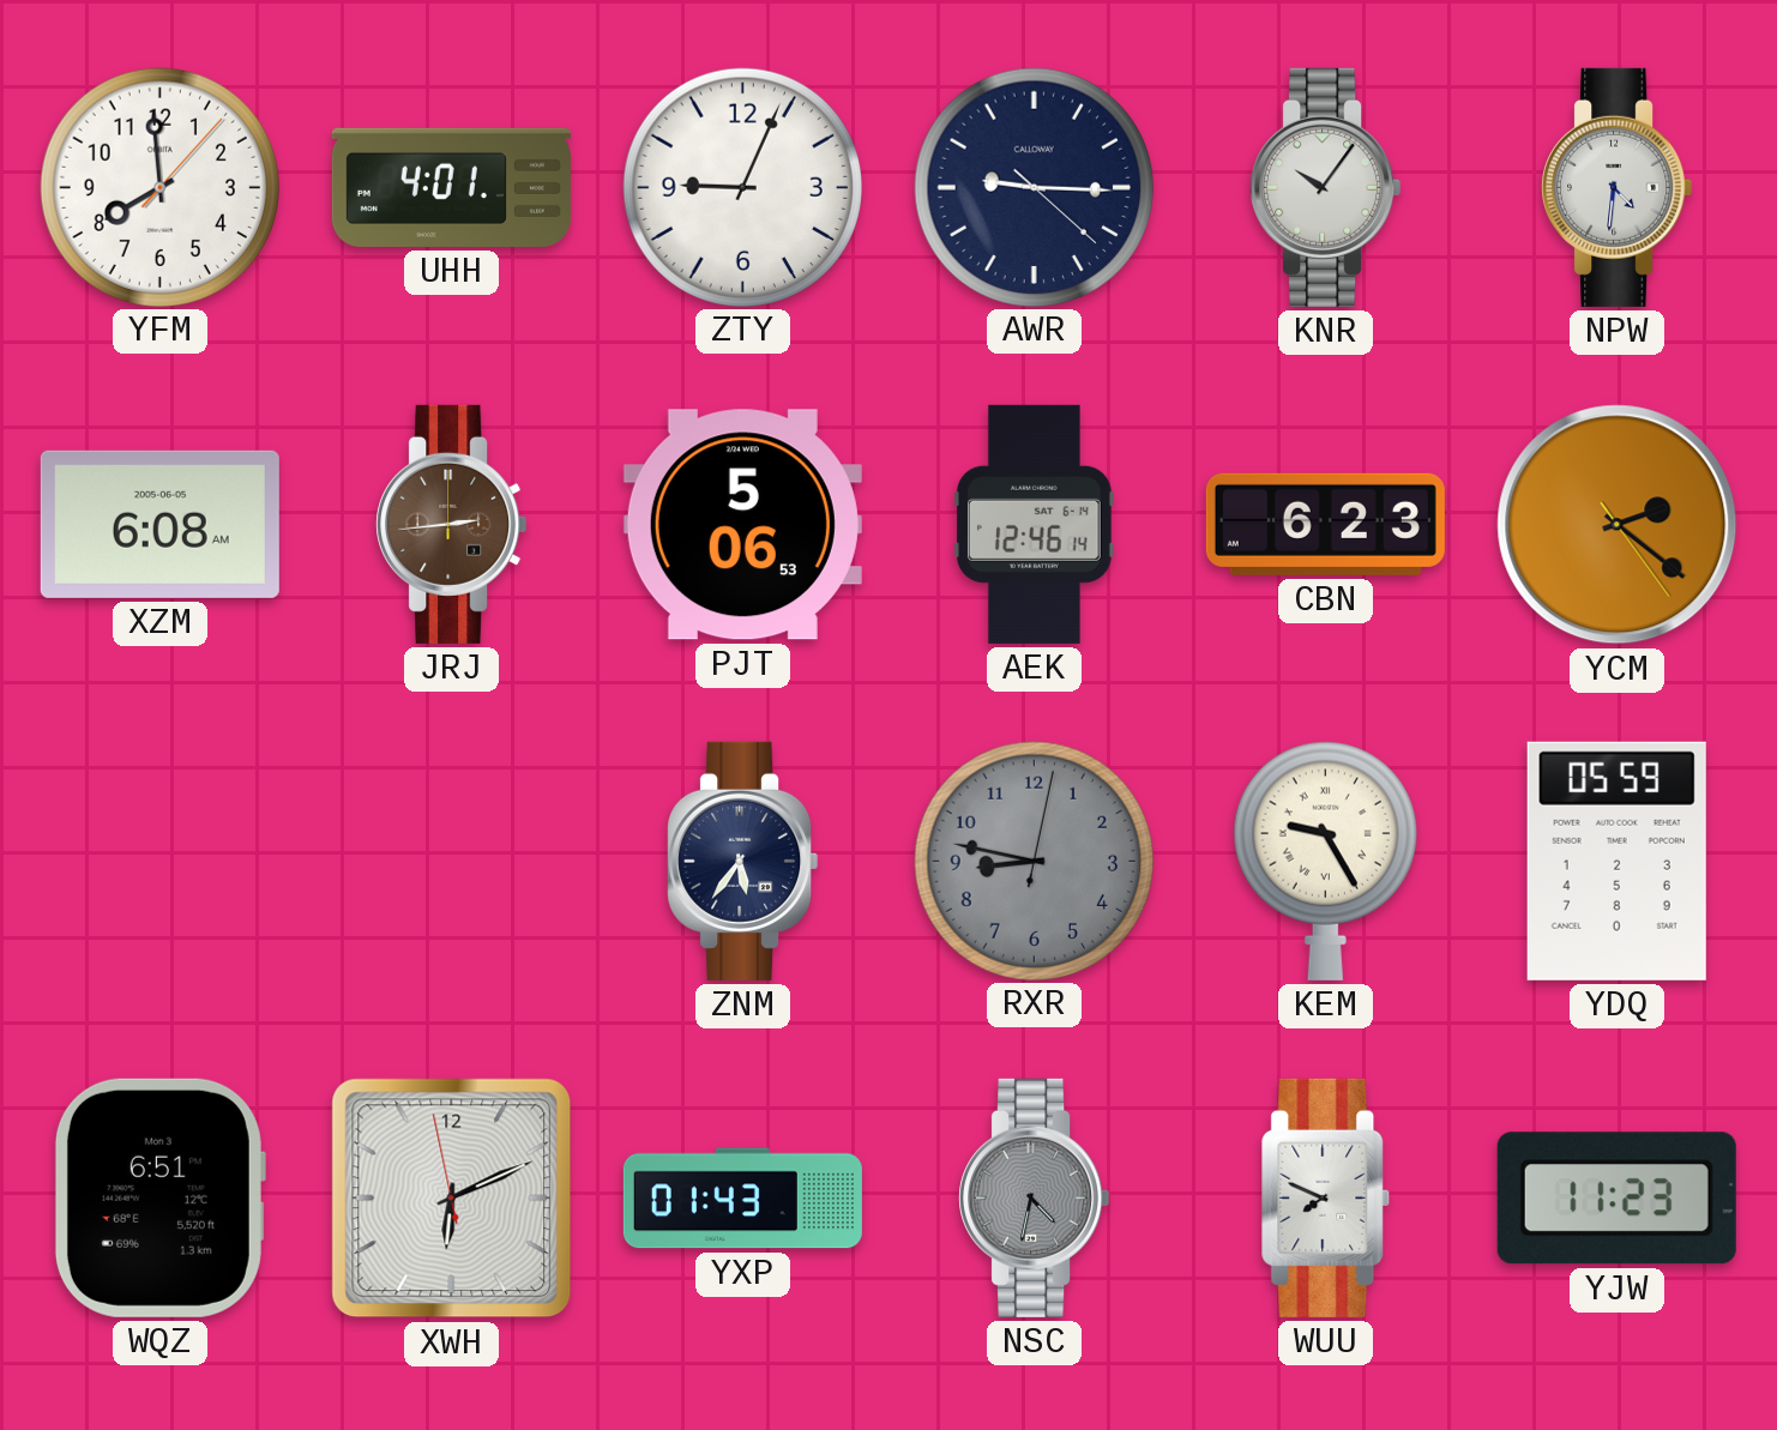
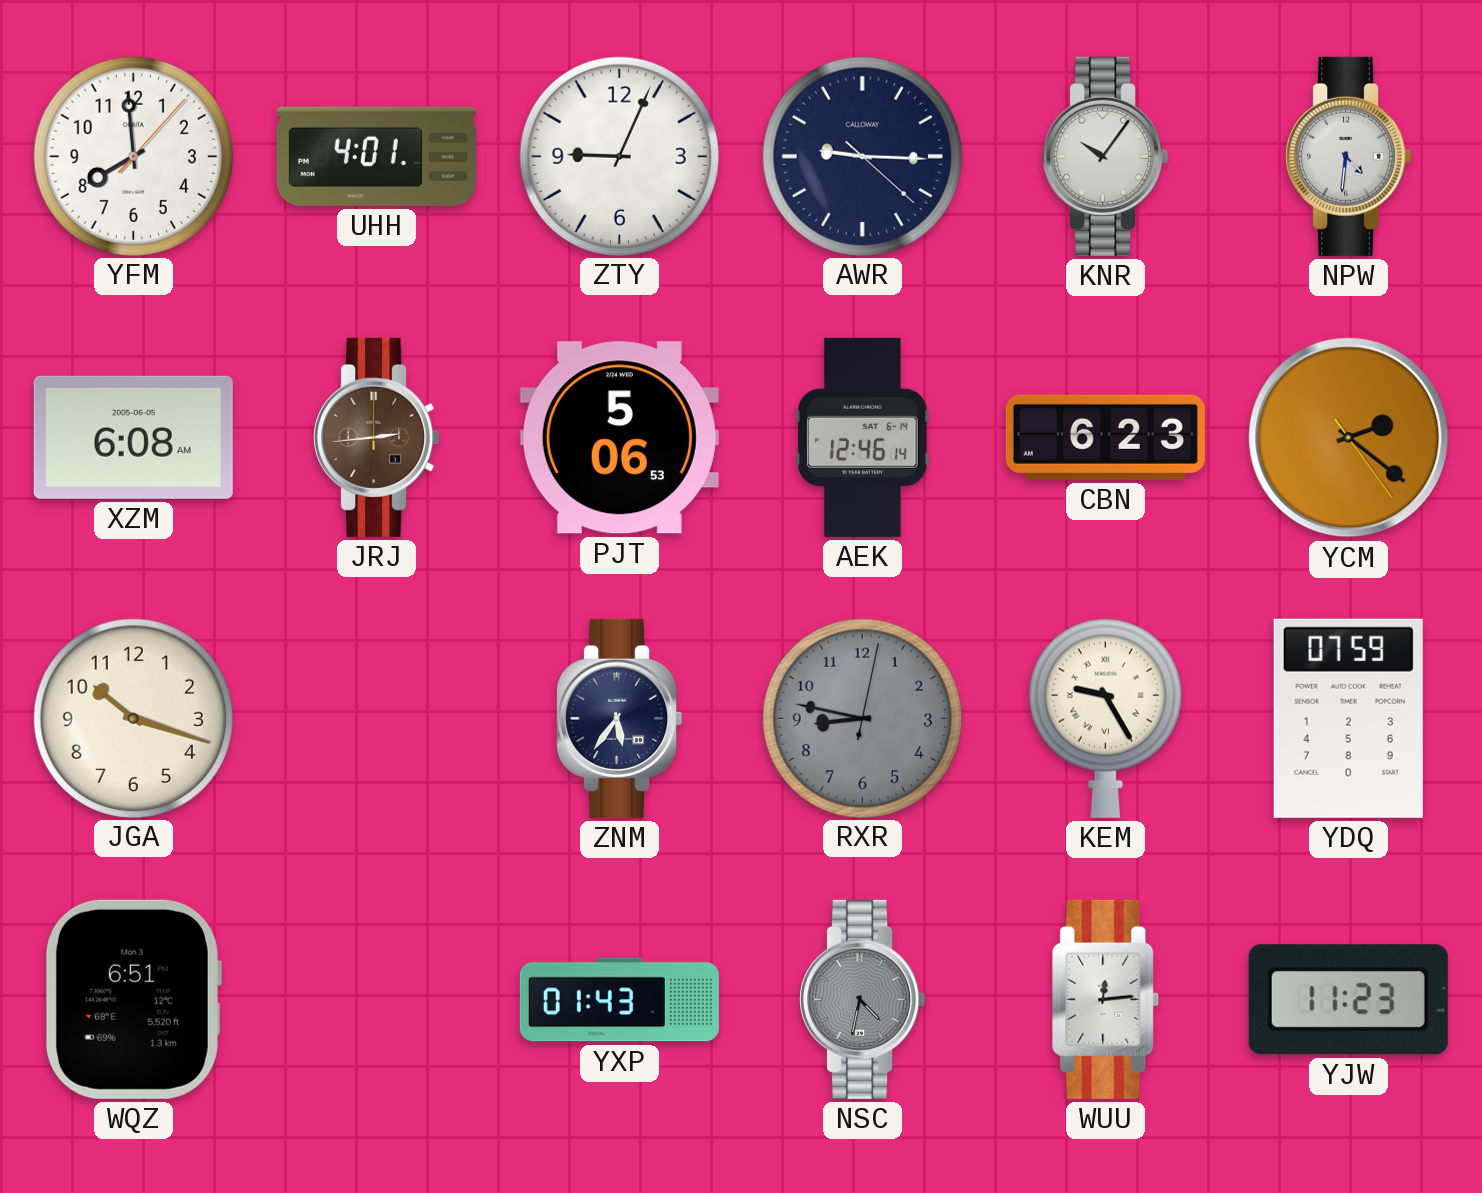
JGA: none -> 10:18
YDQ: 05:59 -> 07:59
XWH: 6:10 -> none
WUU: 7:49 -> 12:14
